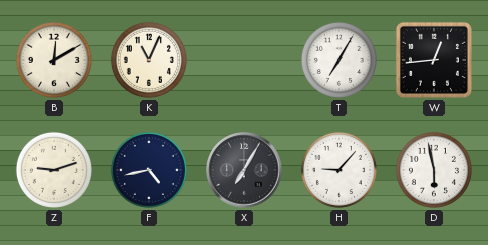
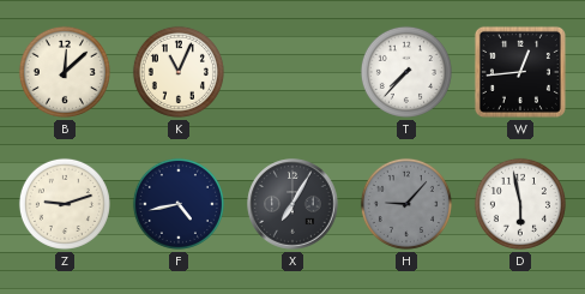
B: 12:10 -> 12:08
T: 7:05 -> 7:37
H dial: white -> grey
